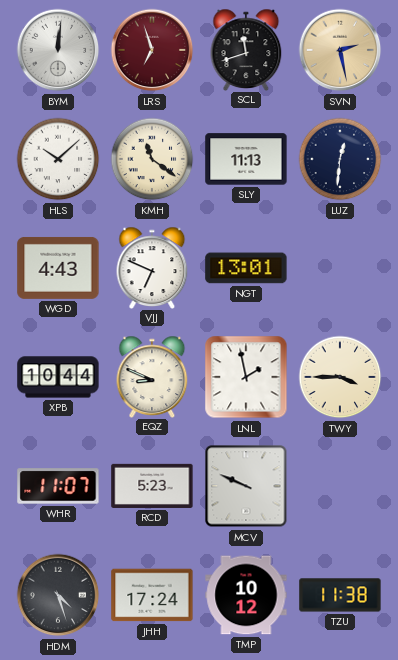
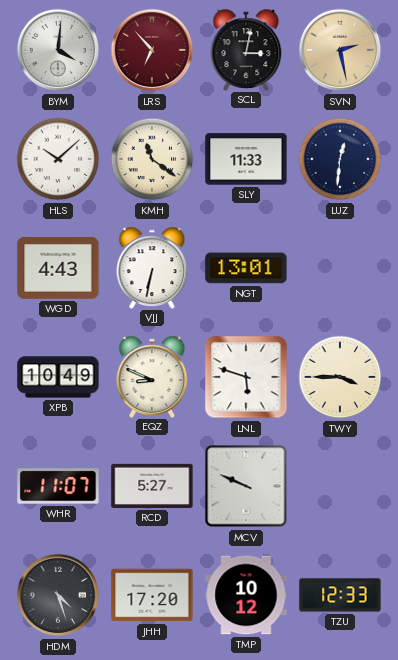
BYM: 12:01 -> 4:01
LRS: 6:57 -> 6:53
SCL: 11:42 -> 3:02
SLY: 11:13 -> 11:33
VJJ: 6:49 -> 6:32
XPB: 10:44 -> 10:49
LNL: 1:58 -> 5:48
RCD: 5:23 -> 5:27
JHH: 17:24 -> 17:20
TZU: 11:38 -> 12:33
